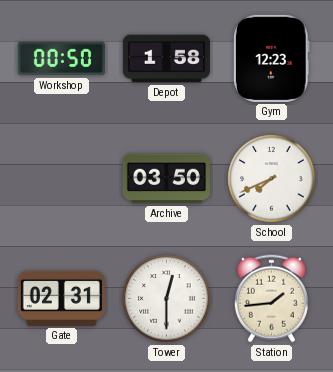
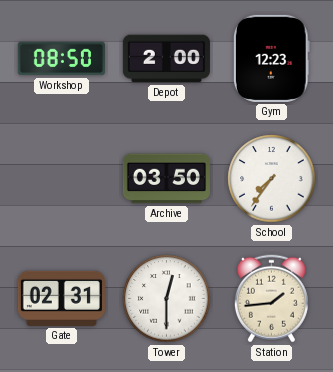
Workshop: 00:50 -> 08:50
Depot: 1:58 -> 2:00
School: 7:41 -> 7:36
